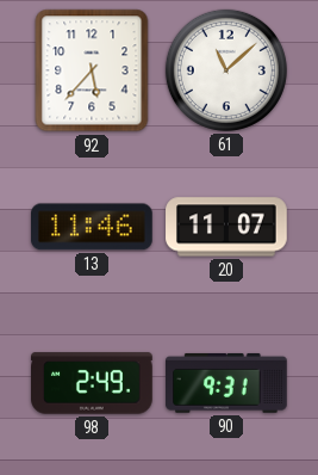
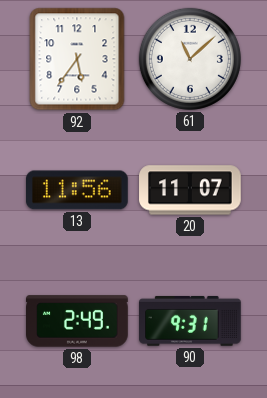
92: 5:37 -> 5:36
13: 11:46 -> 11:56
